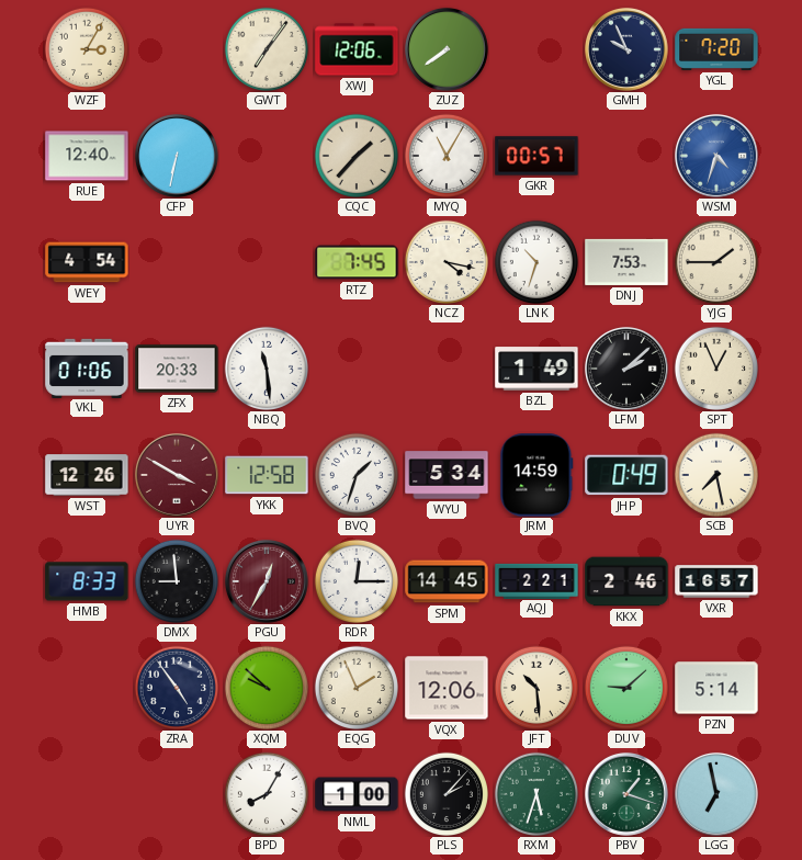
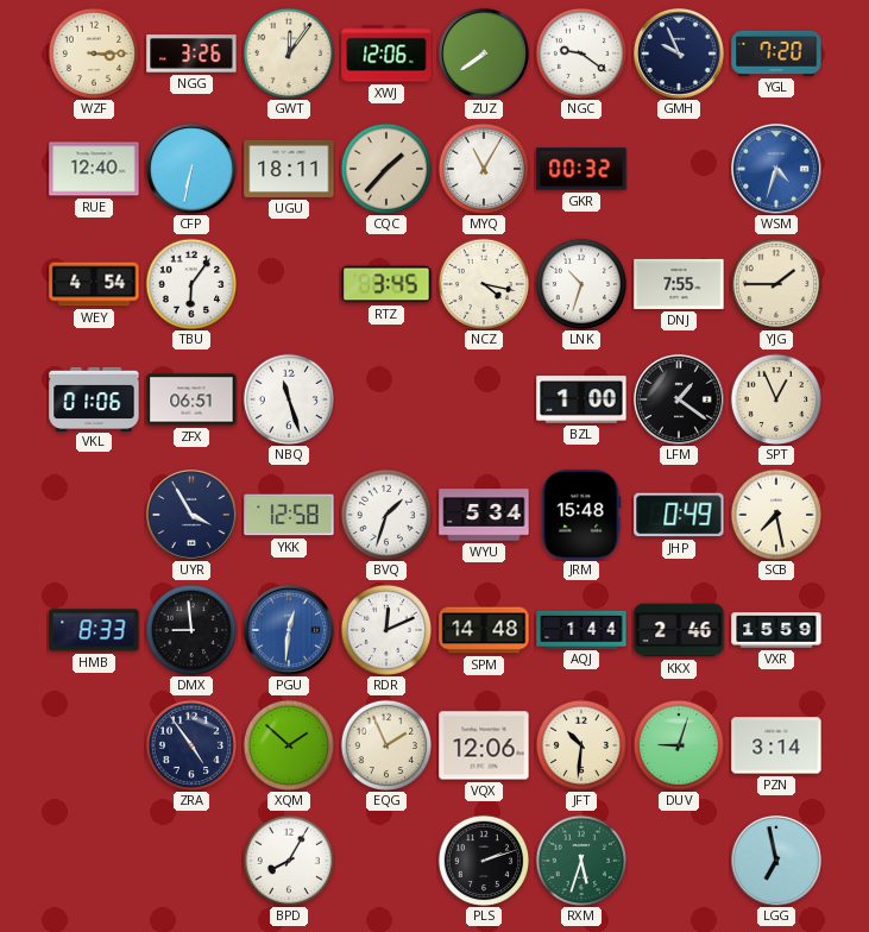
WZF: 3:05 -> 3:15
NGG: none -> 3:26
GWT: 7:06 -> 12:06
NGC: none -> 9:21
UGU: none -> 18:11
GKR: 00:57 -> 00:32
TBU: none -> 6:06
RTZ: 7:45 -> 3:45
DNJ: 7:53 -> 7:55
ZFX: 20:33 -> 06:51
NBQ: 11:29 -> 11:27
BZL: 1:49 -> 1:00
LFM: 2:08 -> 1:21
WST: 12:26 -> none
UYR: 3:50 -> 3:55
UYR dial: burgundy -> navy
JRM: 14:59 -> 15:48
PGU: 12:35 -> 12:31
PGU dial: burgundy -> blue
RDR: 12:15 -> 12:11
SPM: 14:45 -> 14:48
AQJ: 2:21 -> 1:44
VXR: 16:57 -> 15:59
XQM: 9:52 -> 1:52
JFT: 10:29 -> 10:31
DUV: 9:08 -> 9:03
PZN: 5:14 -> 3:14
NML: 1:00 -> none
PLS: 2:07 -> 2:12
PBV: 1:18 -> none
